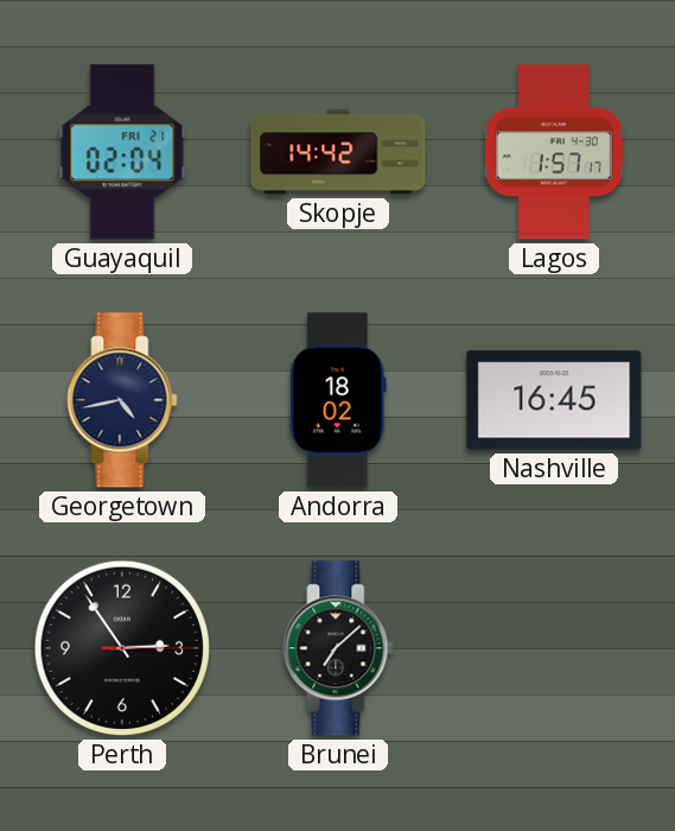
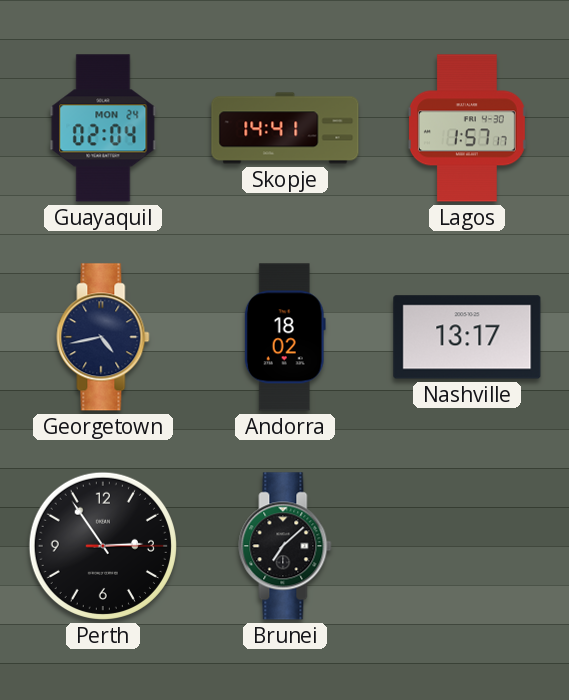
Guayaquil date: FRI 21 -> MON 24
Skopje: 14:42 -> 14:41
Nashville: 16:45 -> 13:17
